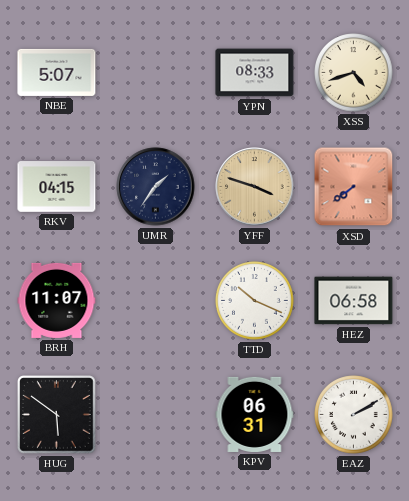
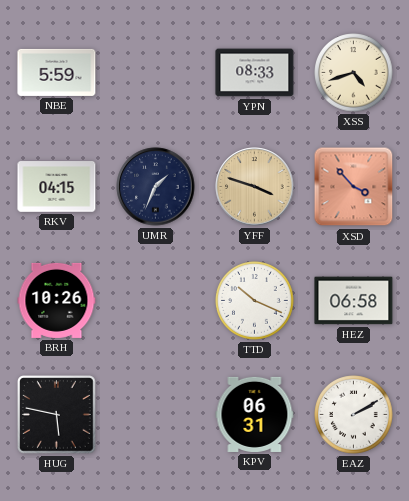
NBE: 5:07 -> 5:59
UMR: 1:36 -> 1:34
XSD: 7:39 -> 3:53
BRH: 11:07 -> 10:26
HUG: 5:51 -> 5:47
